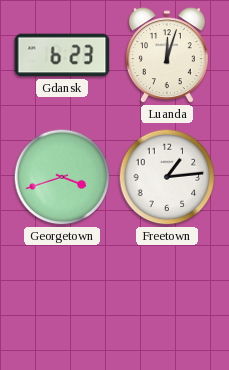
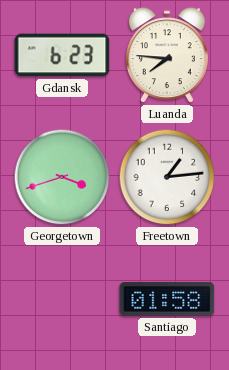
Luanda: 12:03 -> 7:46
Santiago: none -> 01:58
